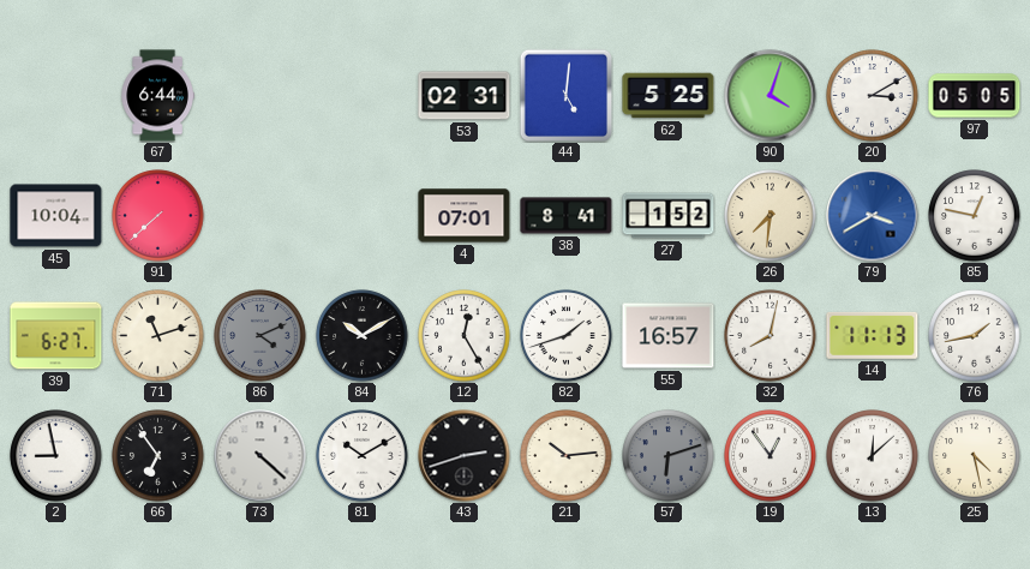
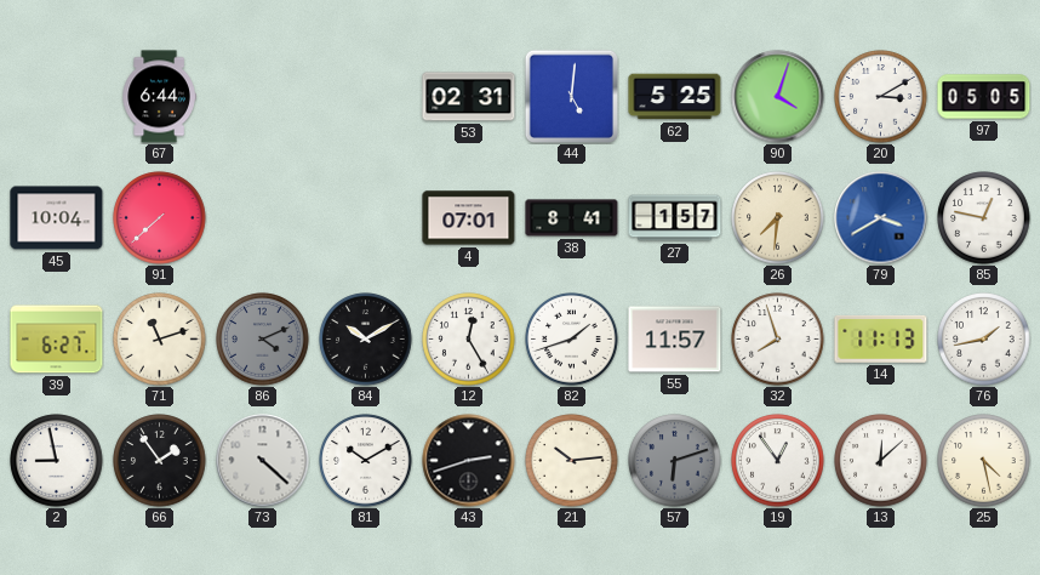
27: 1:52 -> 1:57
55: 16:57 -> 11:57
32: 8:02 -> 7:57
66: 6:54 -> 1:54
